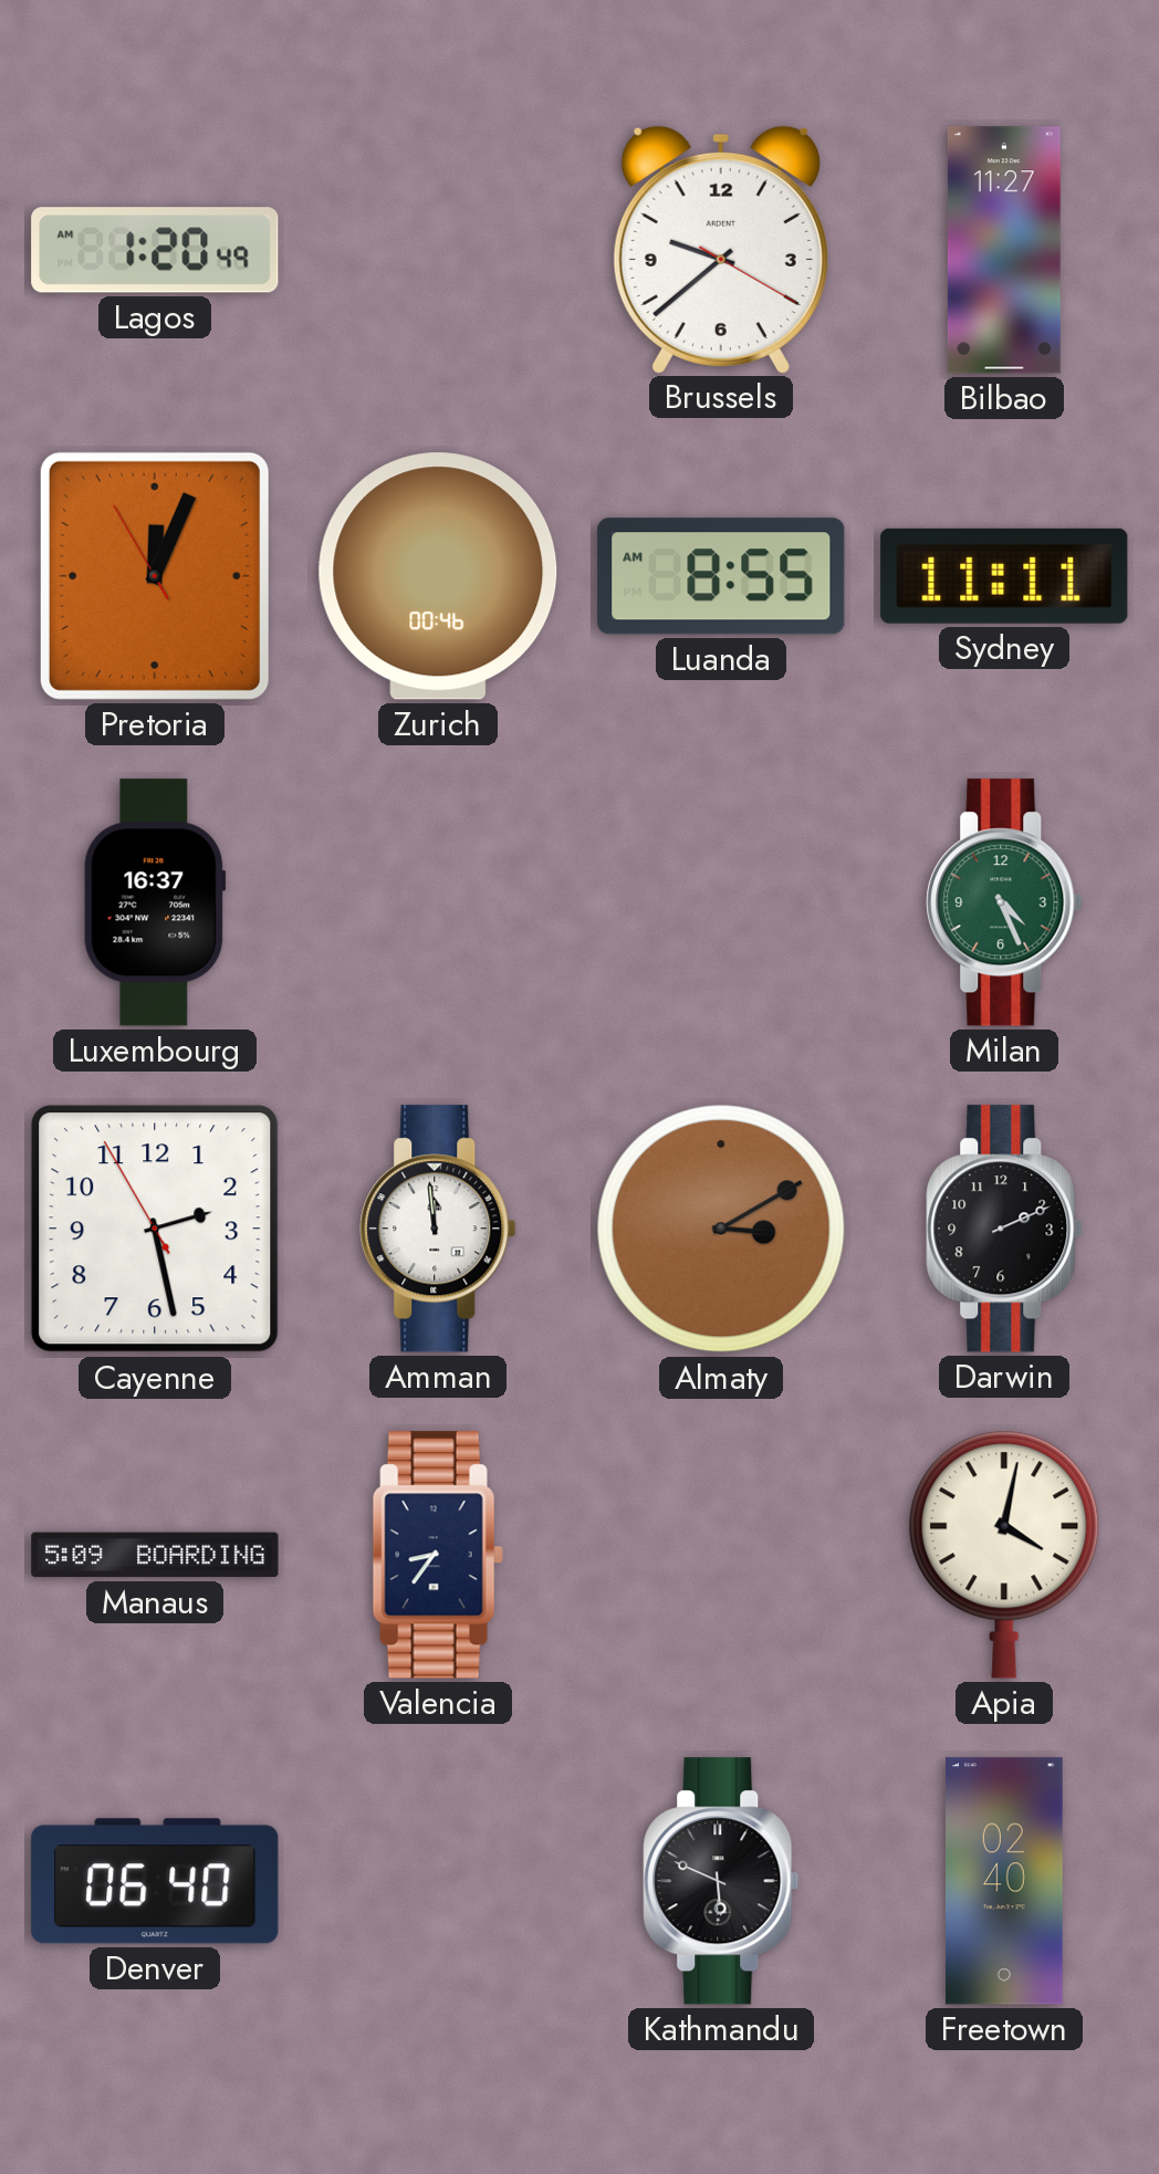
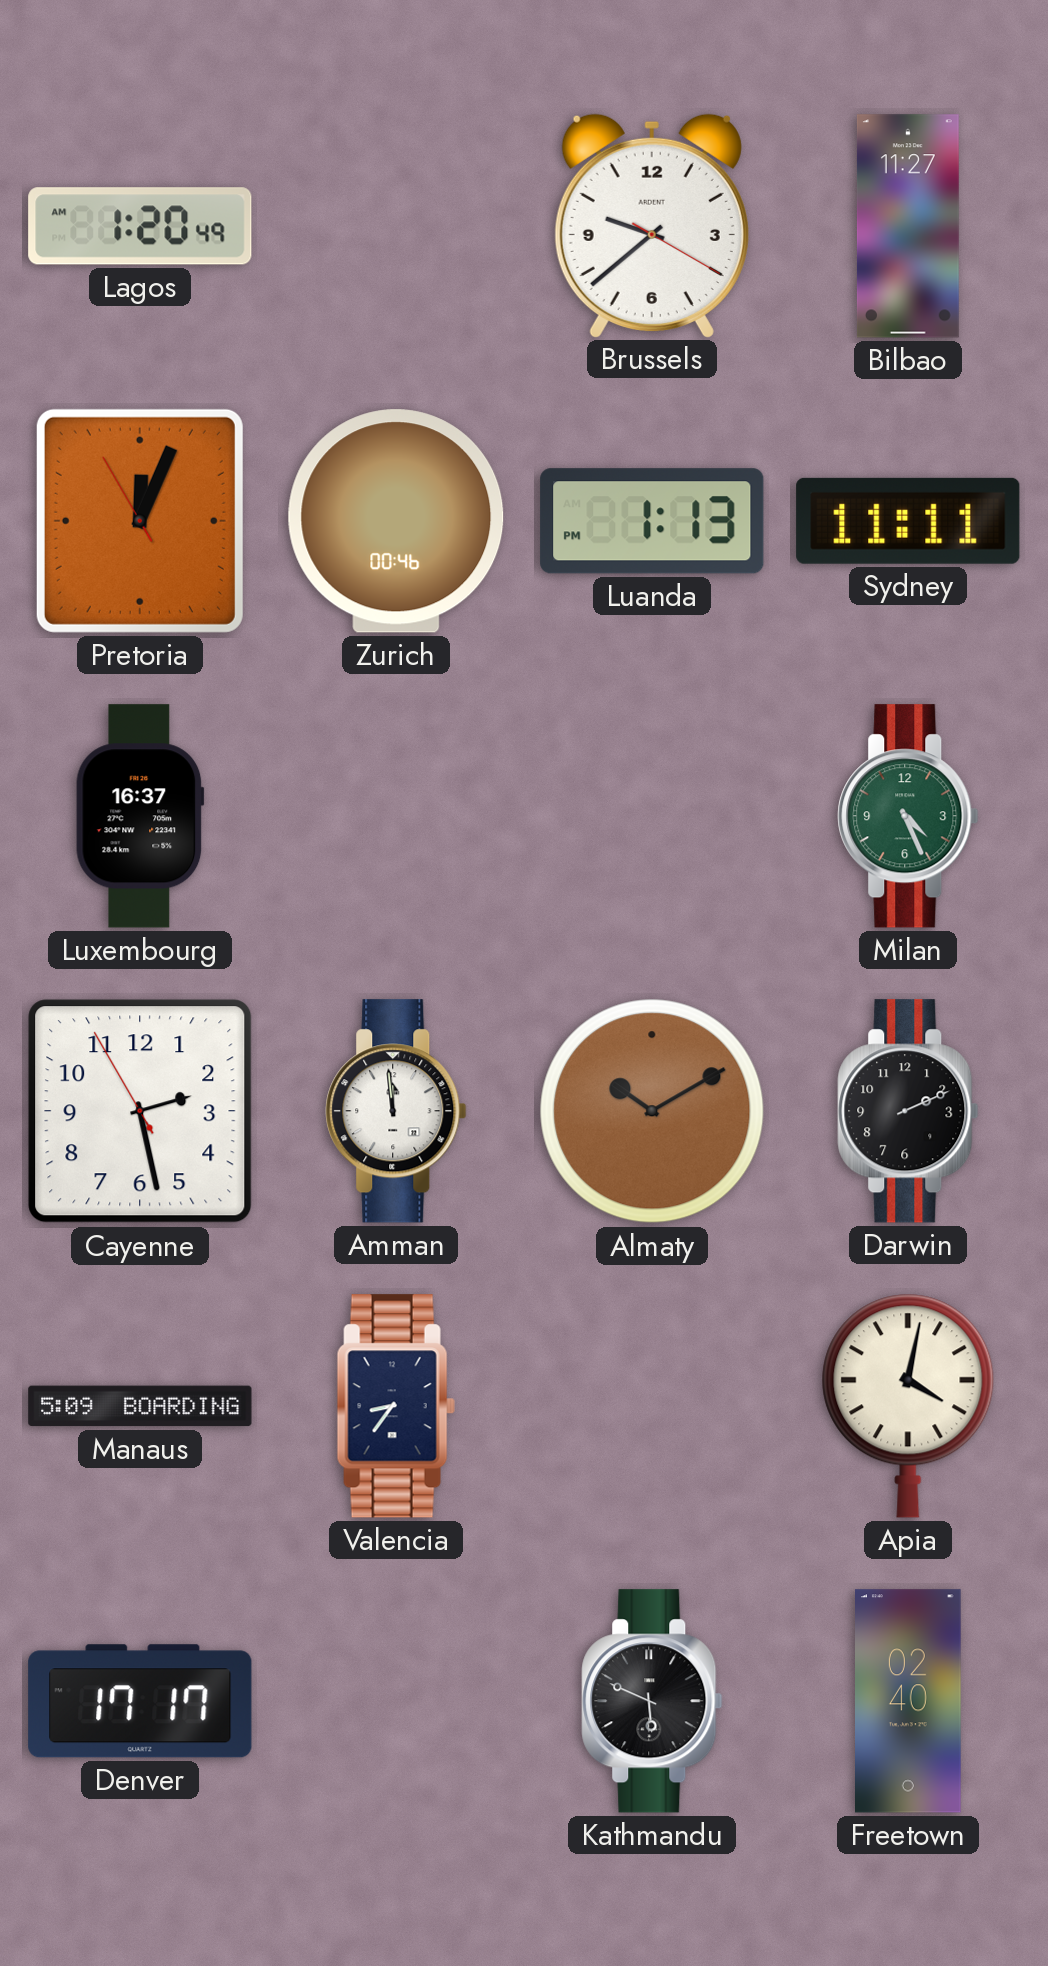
Luanda: 8:55 -> 1:13
Almaty: 3:10 -> 10:10
Denver: 06:40 -> 17:17
